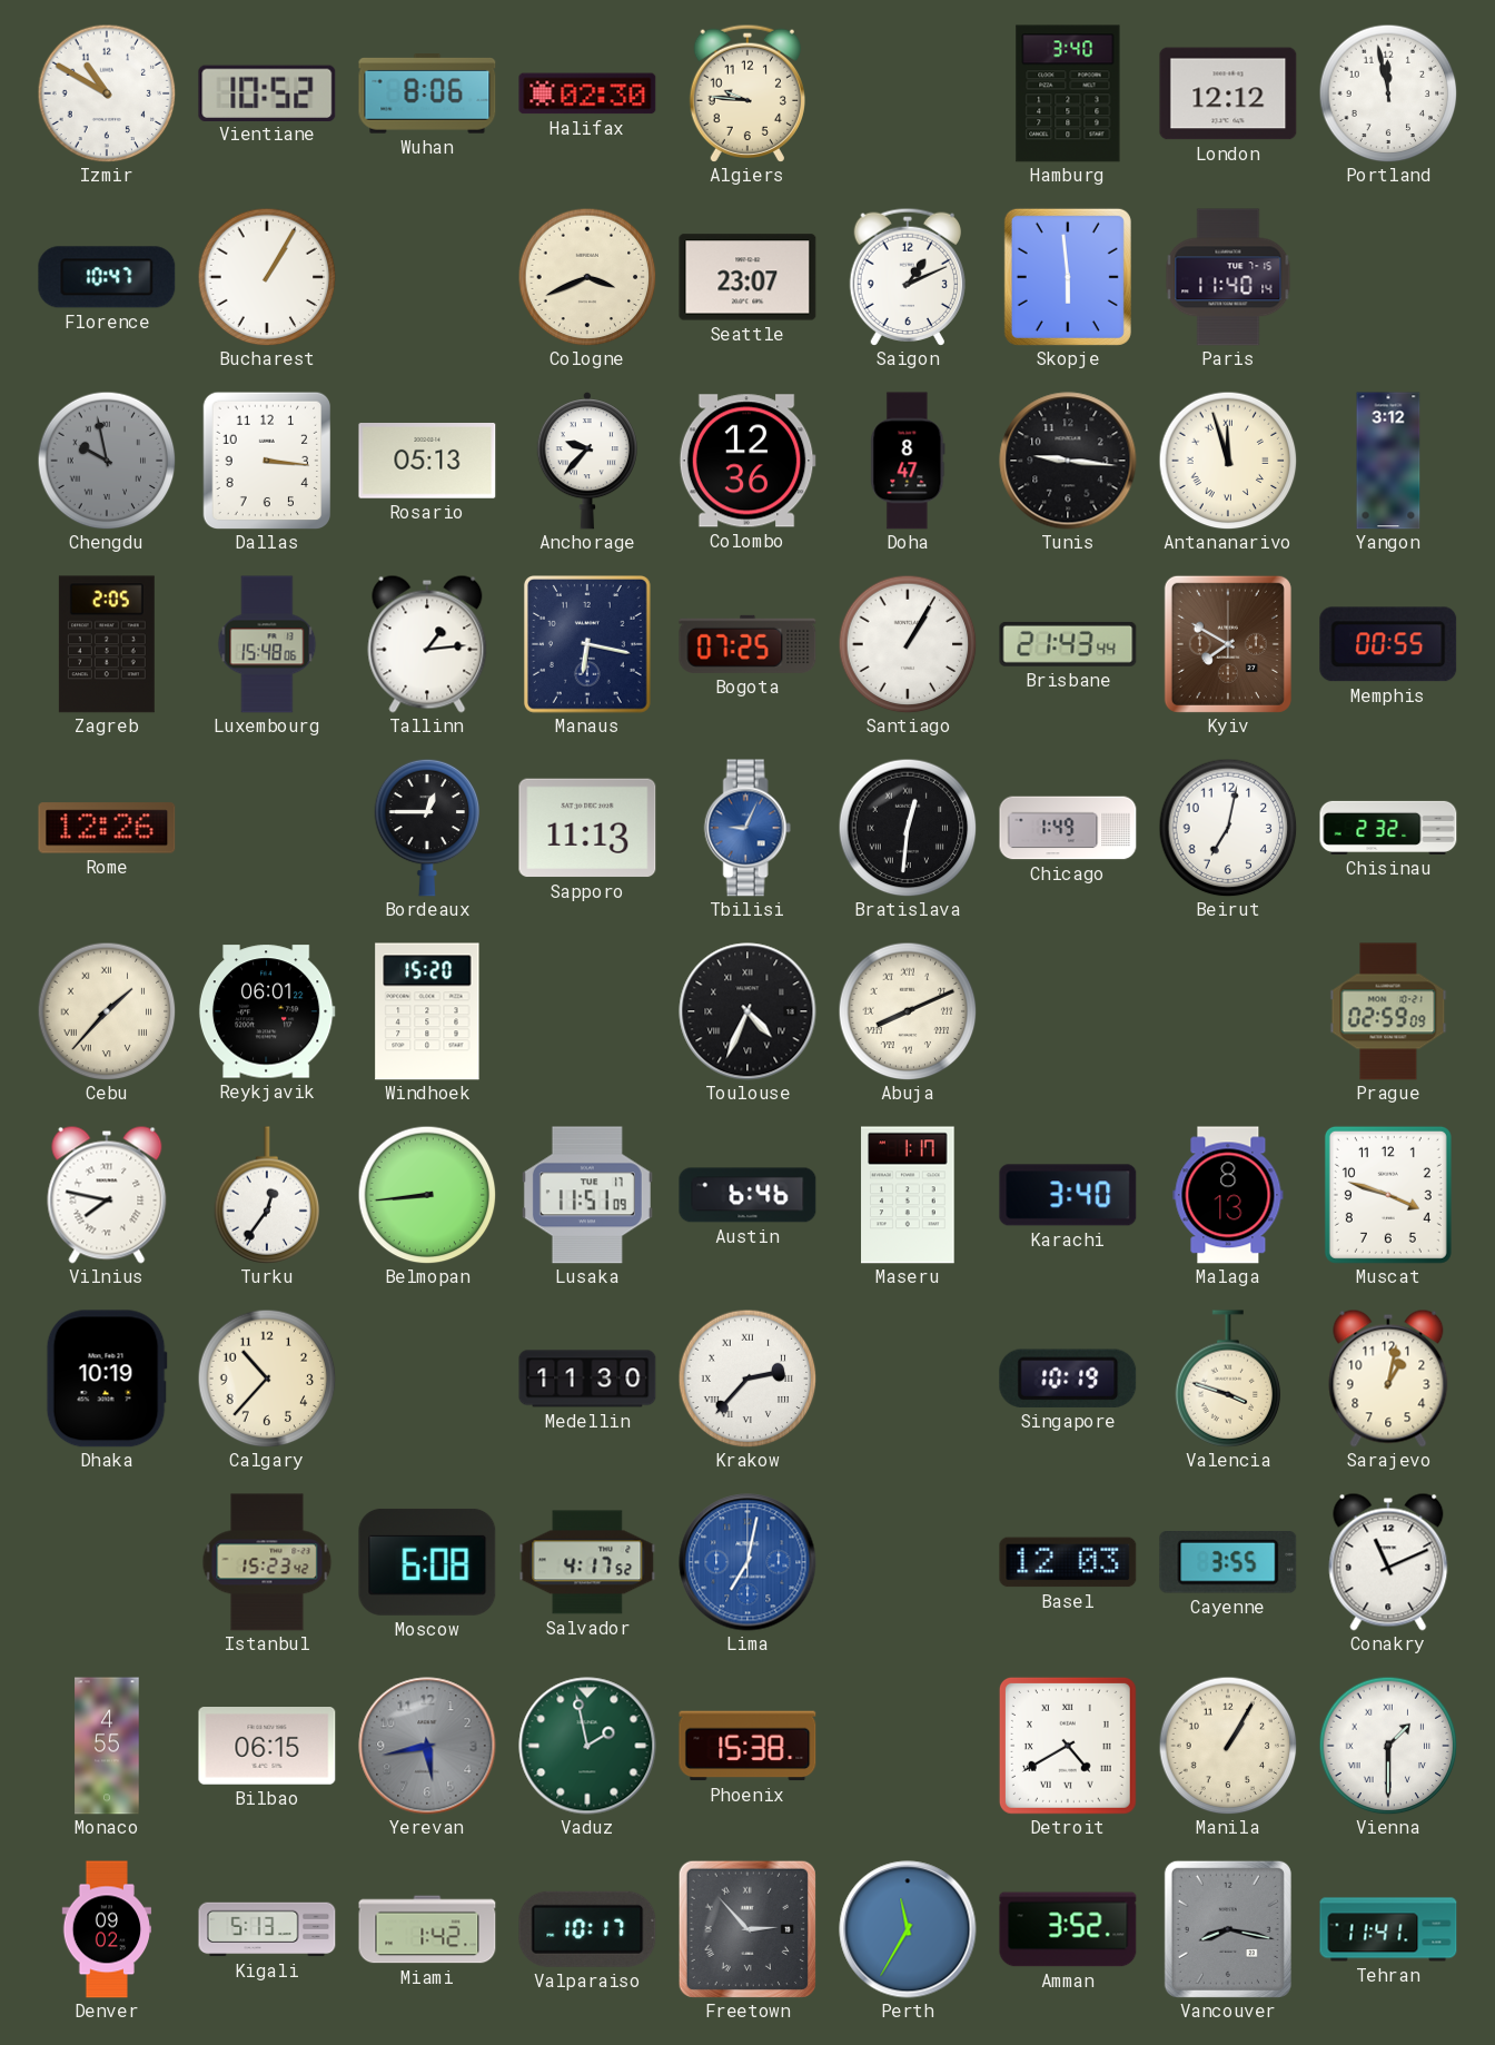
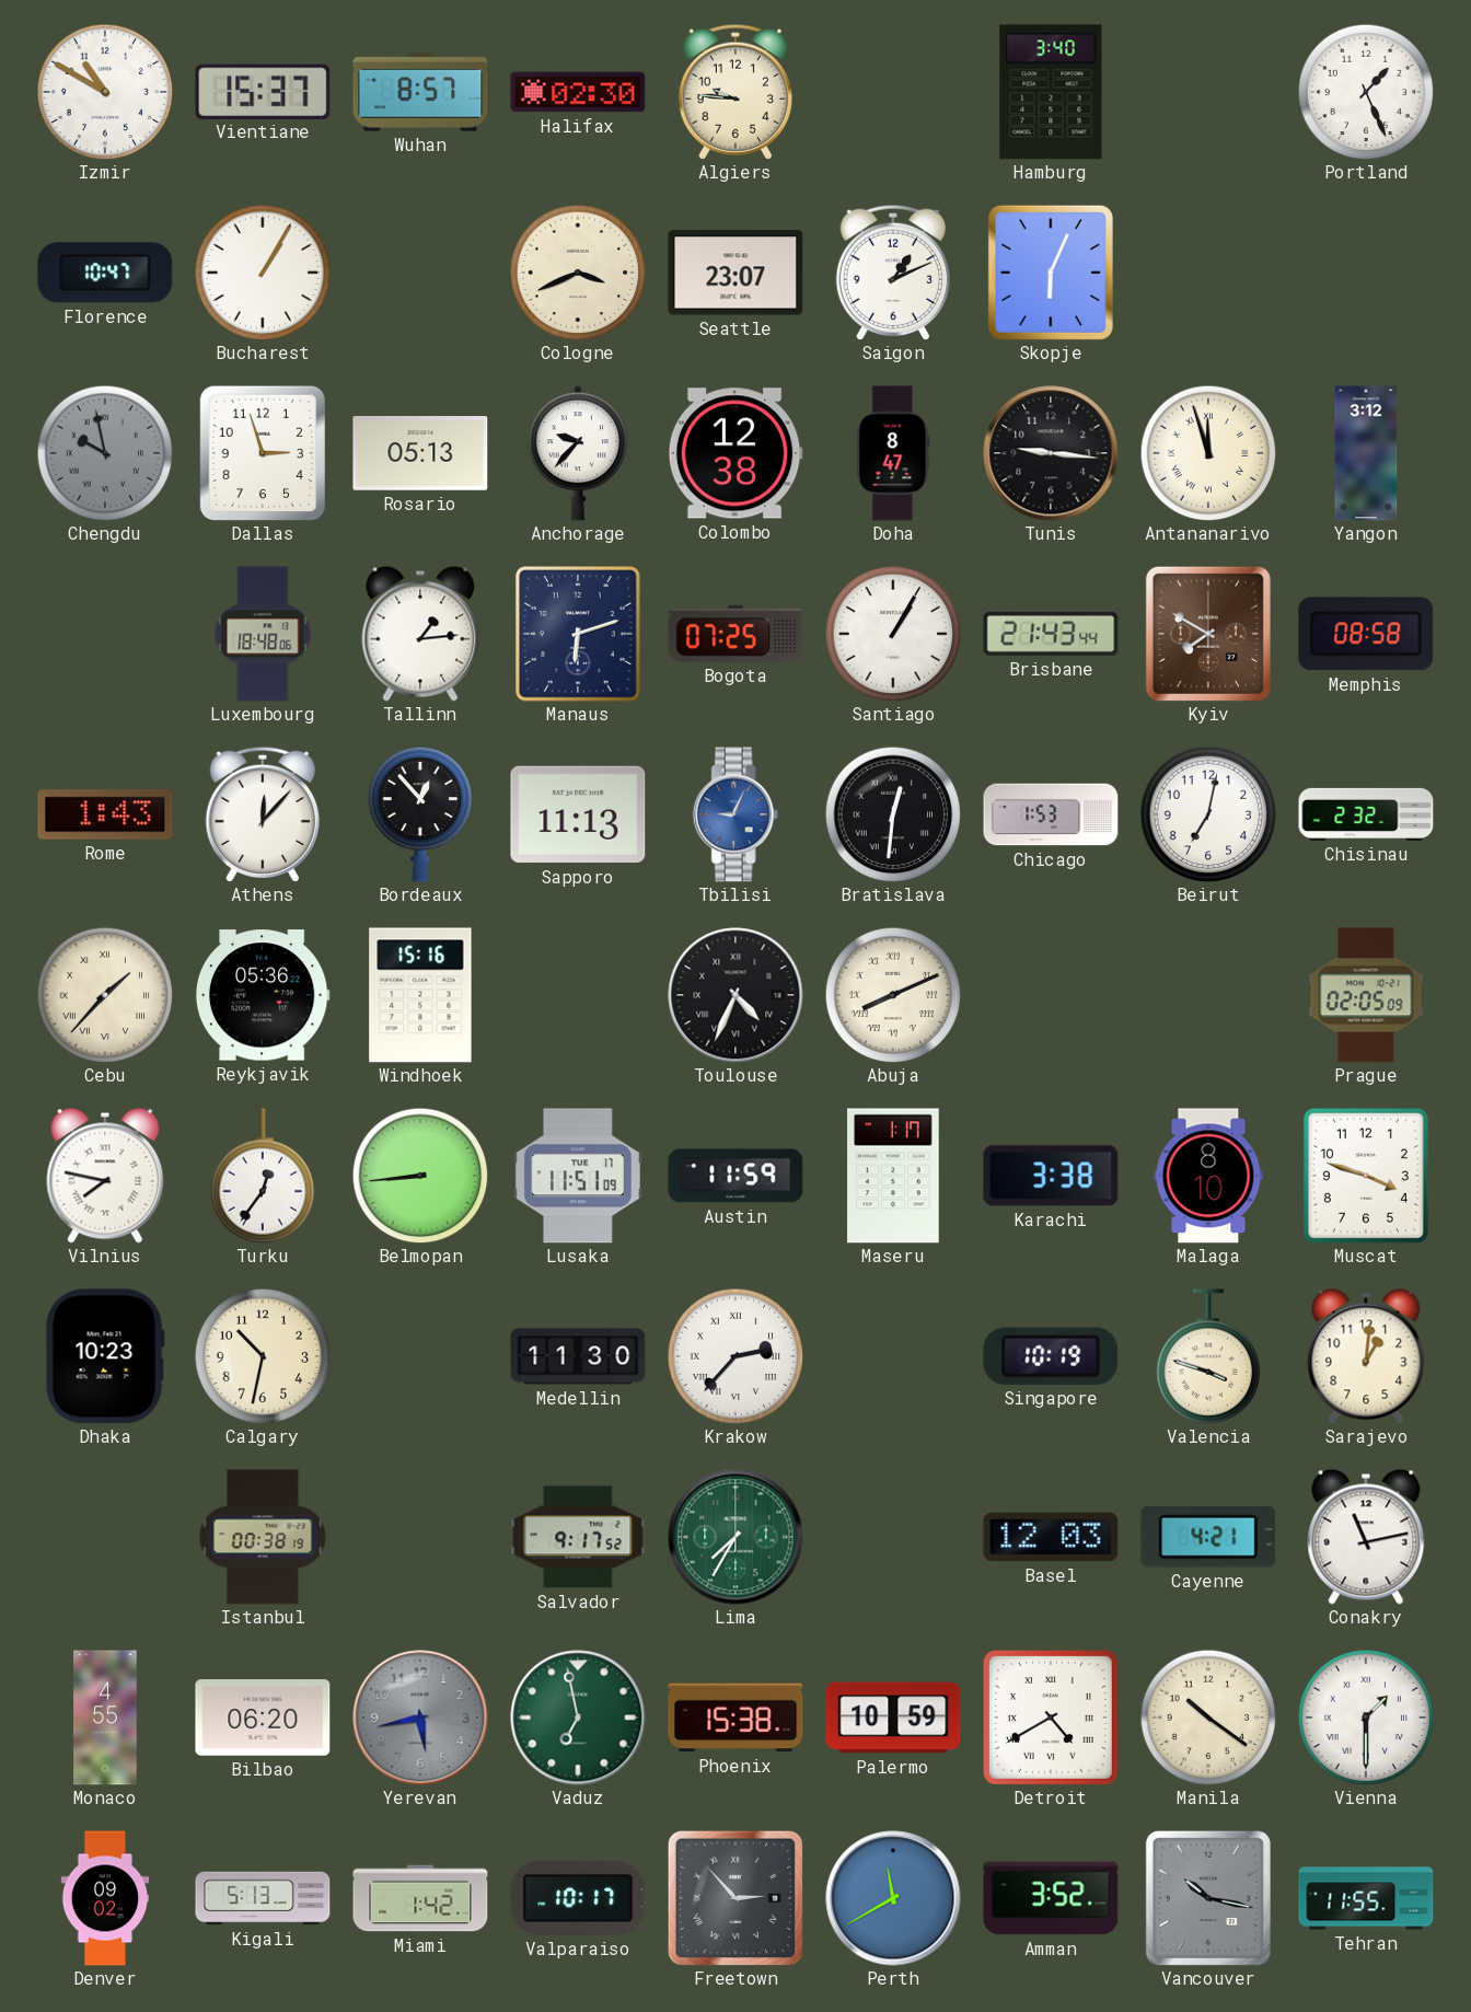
Vientiane: 10:52 -> 15:37
Wuhan: 8:06 -> 8:57
London: 12:12 -> none
Portland: 11:58 -> 1:26
Skopje: 5:59 -> 6:04
Paris: 11:40 -> none
Dallas: 3:16 -> 2:57
Colombo: 12:36 -> 12:38
Zagreb: 2:05 -> none
Luxembourg: 15:48 -> 18:48
Manaus: 6:17 -> 6:12
Memphis: 00:55 -> 08:58
Rome: 12:26 -> 1:43
Athens: none -> 12:07
Bordeaux: 12:45 -> 12:53
Chicago: 1:49 -> 1:53
Reykjavik: 06:01 -> 05:36
Windhoek: 15:20 -> 15:16
Prague: 02:59 -> 02:05
Austin: 6:46 -> 11:59
Karachi: 3:40 -> 3:38
Malaga: 8:13 -> 8:10
Dhaka: 10:19 -> 10:23
Calgary: 10:37 -> 10:32
Sarajevo: 1:02 -> 1:01
Istanbul: 15:23 -> 00:38
Moscow: 6:08 -> none
Salvador: 4:17 -> 9:17
Lima: 7:02 -> 7:35
Lima dial: blue -> green
Cayenne: 3:55 -> 4:21
Conakry: 11:11 -> 11:13
Bilbao: 06:15 -> 06:20
Vaduz: 1:58 -> 6:58
Palermo: none -> 10:59
Manila: 1:05 -> 10:21
Perth: 11:35 -> 11:40
Vancouver: 8:17 -> 10:17
Tehran: 11:41 -> 11:55
